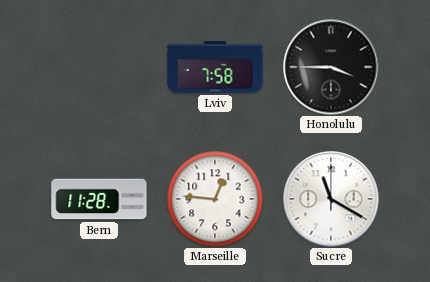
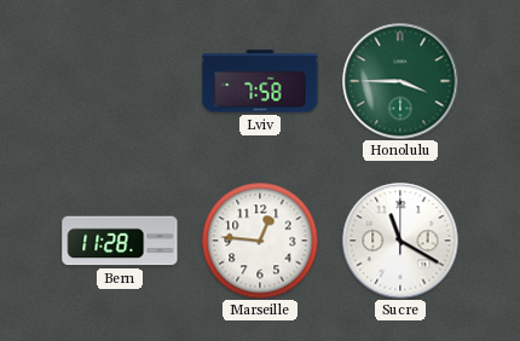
Honolulu dial: black -> green
